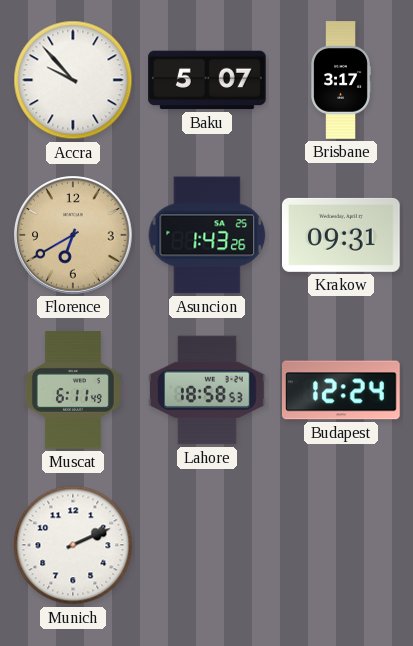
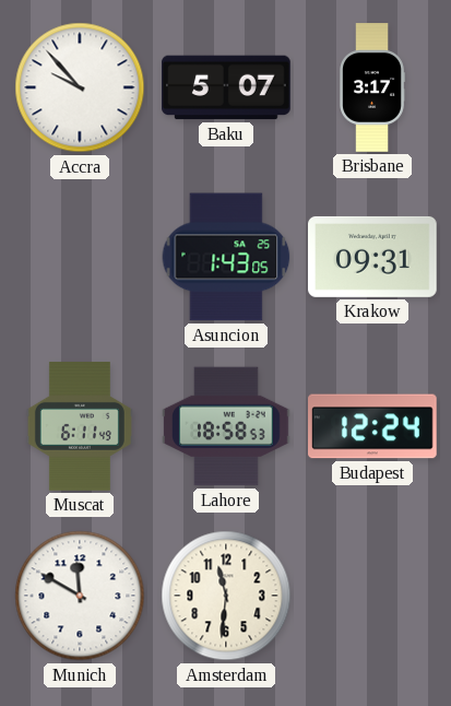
Florence: 6:40 -> none
Asuncion: 1:43:26 -> 1:43:05
Munich: 2:11 -> 11:50
Amsterdam: none -> 11:31
